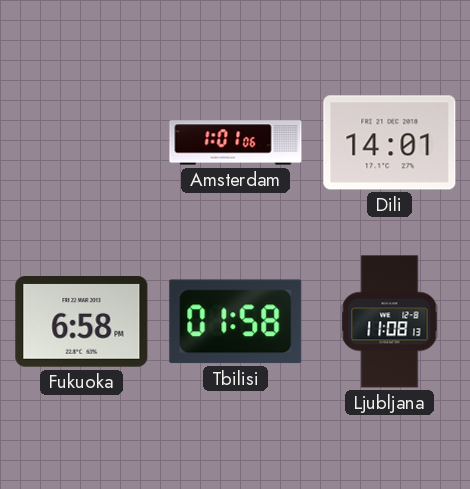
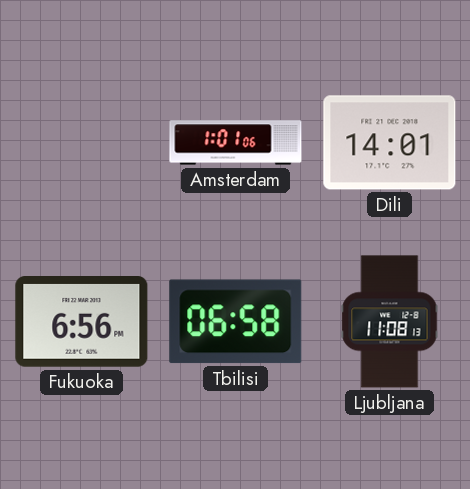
Fukuoka: 6:58 -> 6:56
Tbilisi: 01:58 -> 06:58
